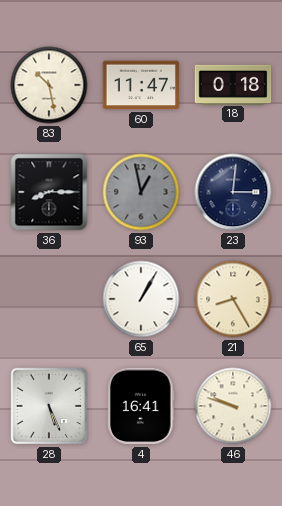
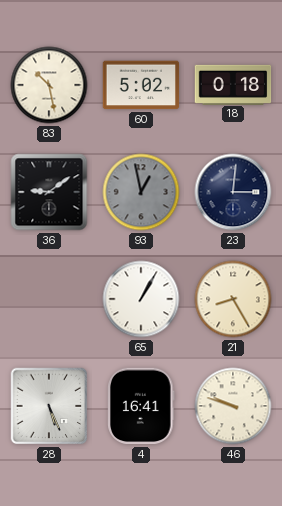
60: 11:47 -> 5:02
36: 8:15 -> 9:09
